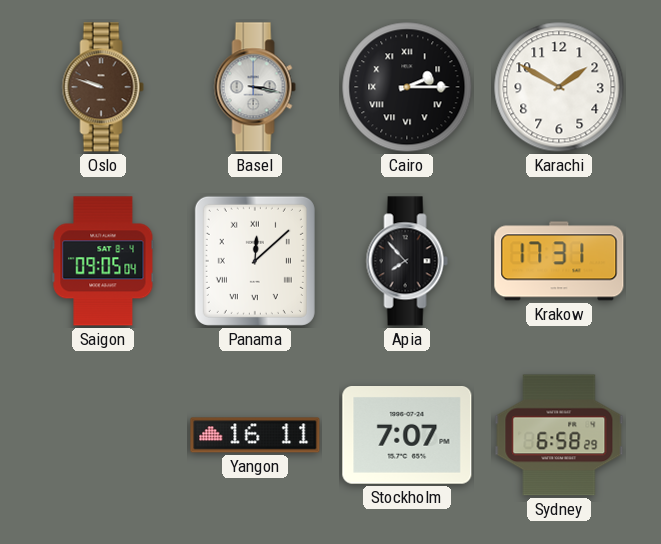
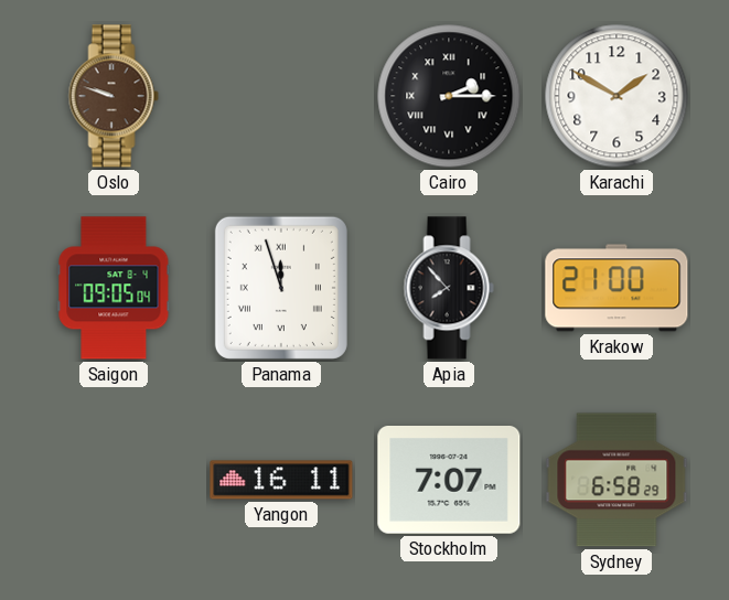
Basel: 3:17 -> none
Panama: 12:08 -> 11:57
Krakow: 17:31 -> 21:00
